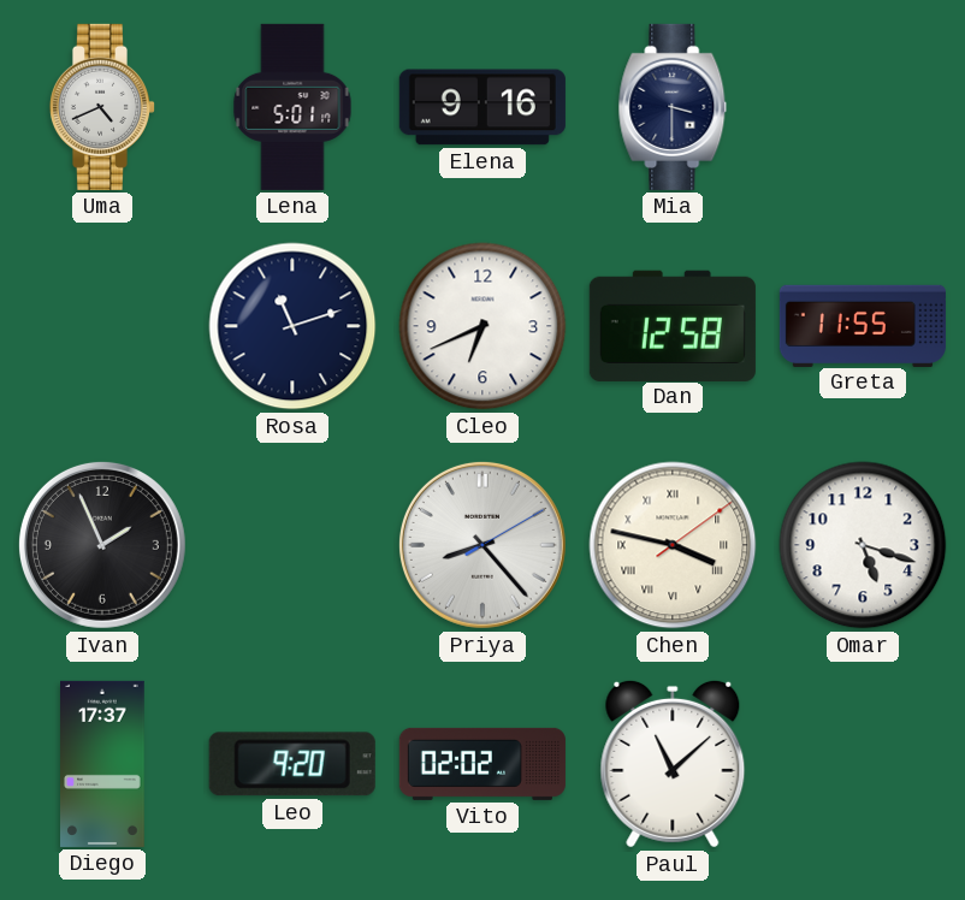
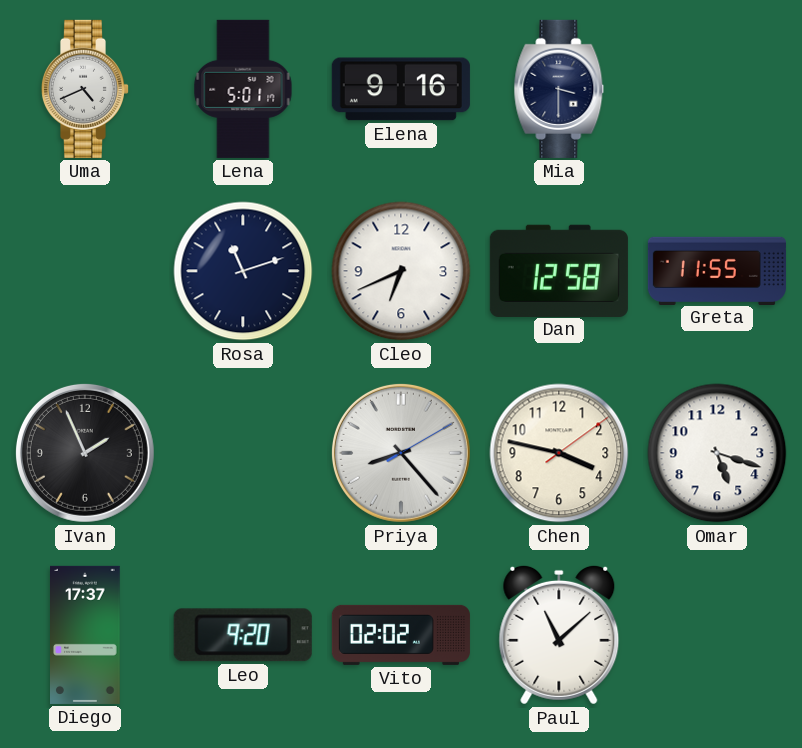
Chen numerals: Roman -> Arabic
